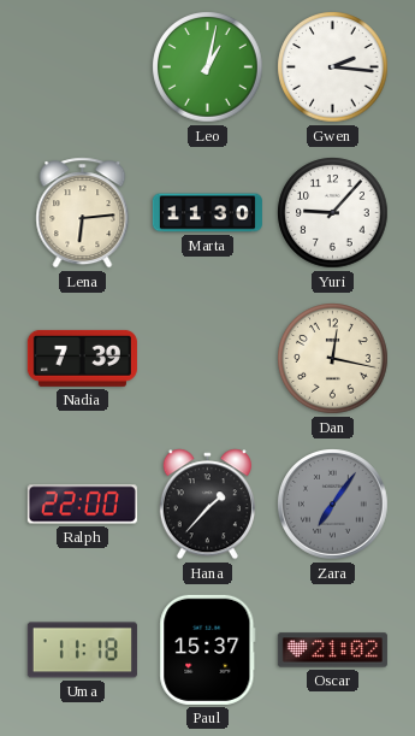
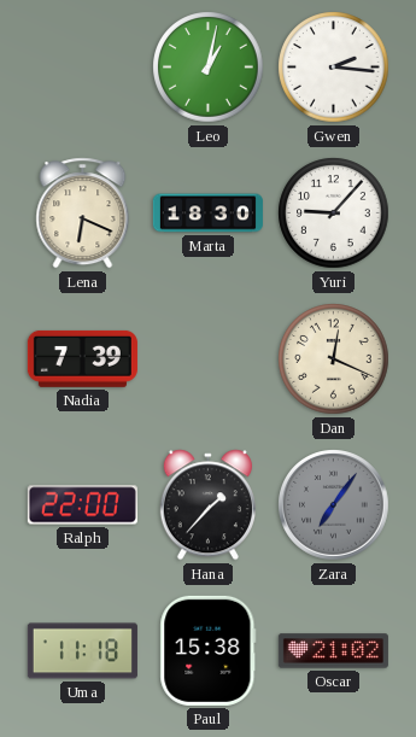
Lena: 6:14 -> 6:19
Marta: 11:30 -> 18:30
Dan: 12:17 -> 12:19
Paul: 15:37 -> 15:38
